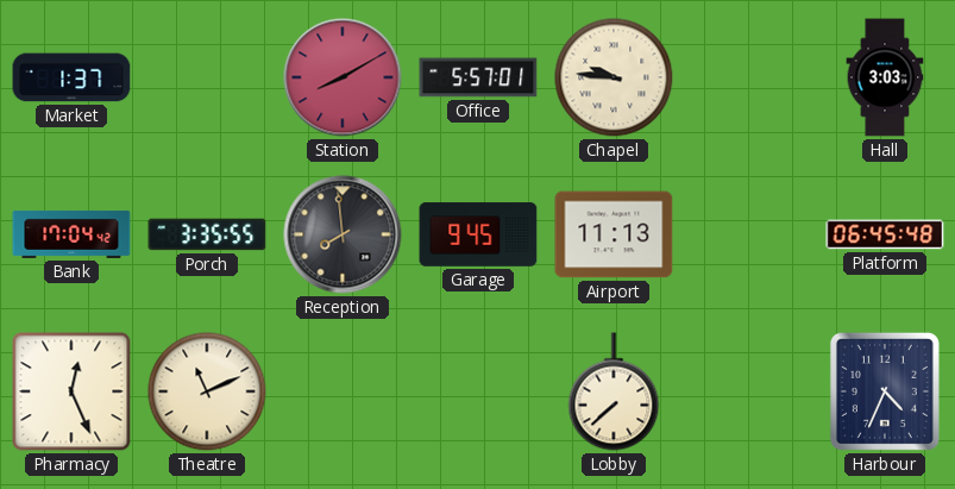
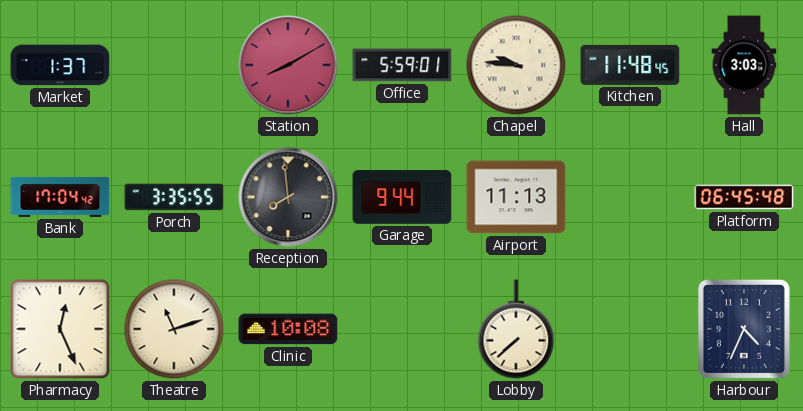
Office: 5:57 -> 5:59
Kitchen: none -> 11:48
Garage: 9:45 -> 9:44
Theatre: 11:11 -> 11:12
Clinic: none -> 10:08
